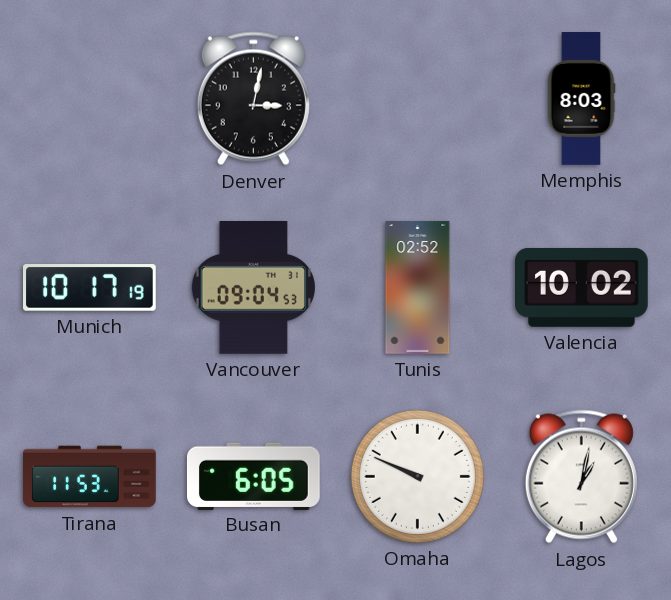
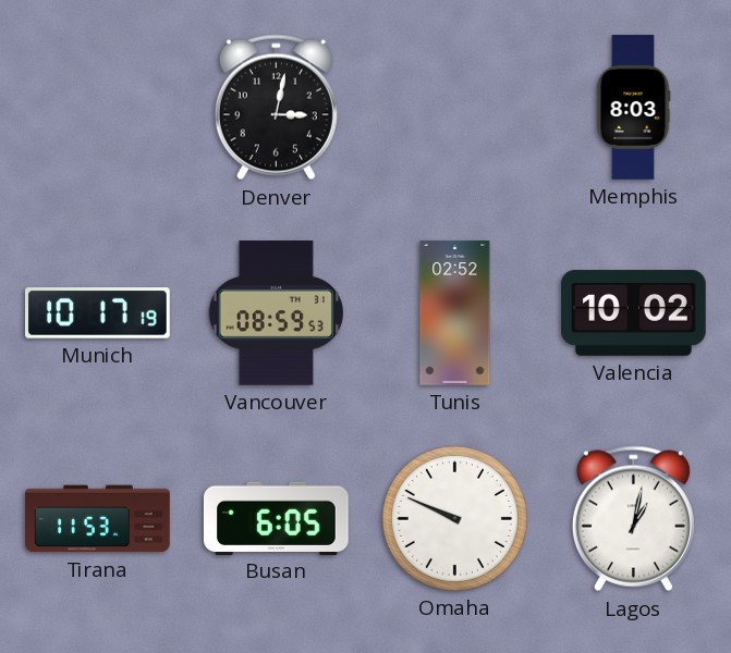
Vancouver: 09:04 -> 08:59
